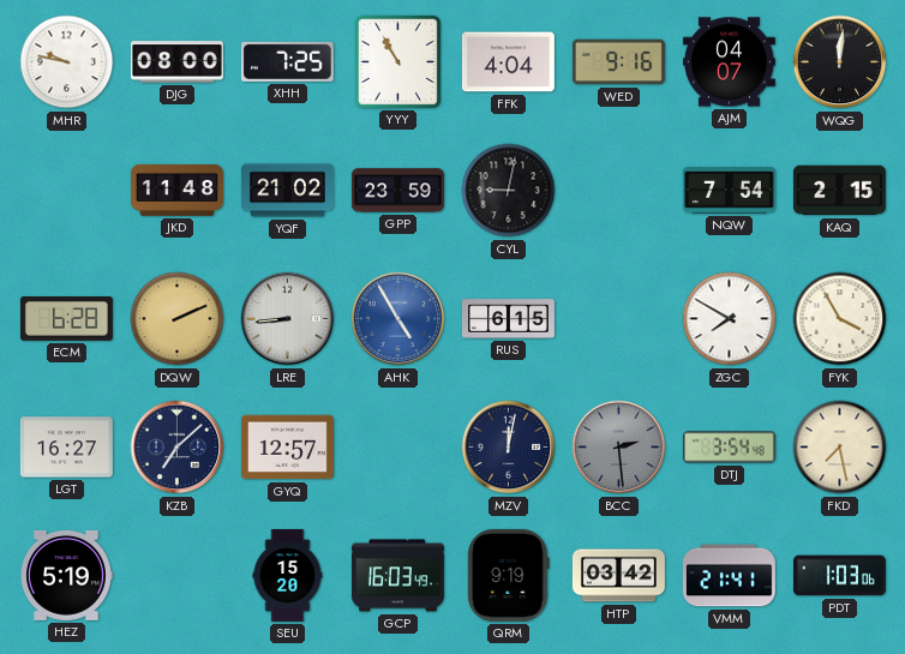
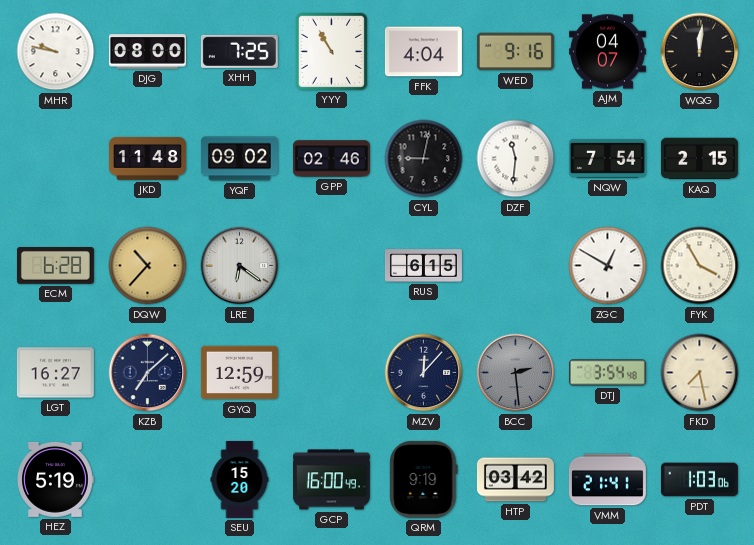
YQF: 21:02 -> 09:02
GPP: 23:59 -> 02:46
DZF: none -> 11:31
DQW: 2:11 -> 10:37
LRE: 8:44 -> 6:21
AHK: 4:55 -> none
ZGC: 7:50 -> 12:50
GYQ: 12:57 -> 12:59
MZV: 12:02 -> 12:07
GCP: 16:03 -> 16:00
